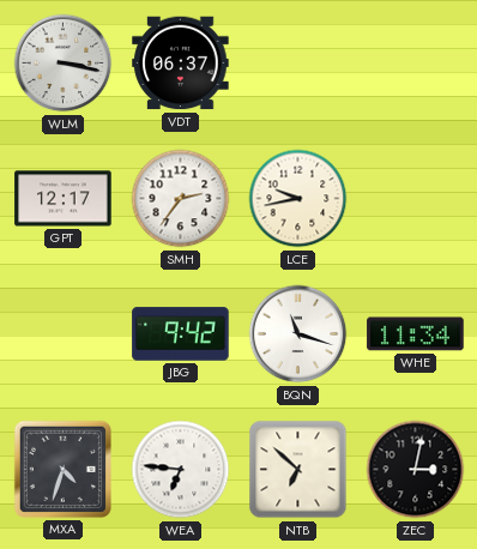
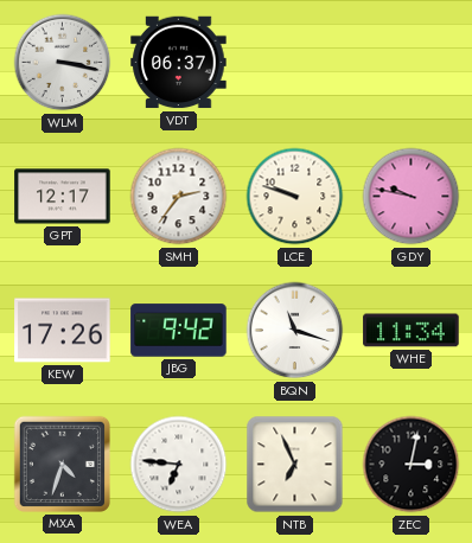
LCE: 9:43 -> 9:48
GDY: none -> 9:47
KEW: none -> 17:26
NTB: 6:52 -> 6:56
